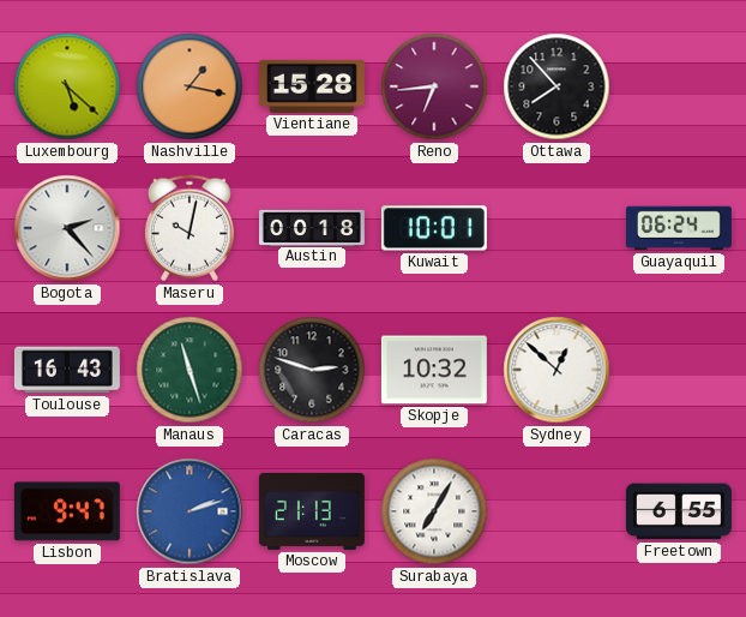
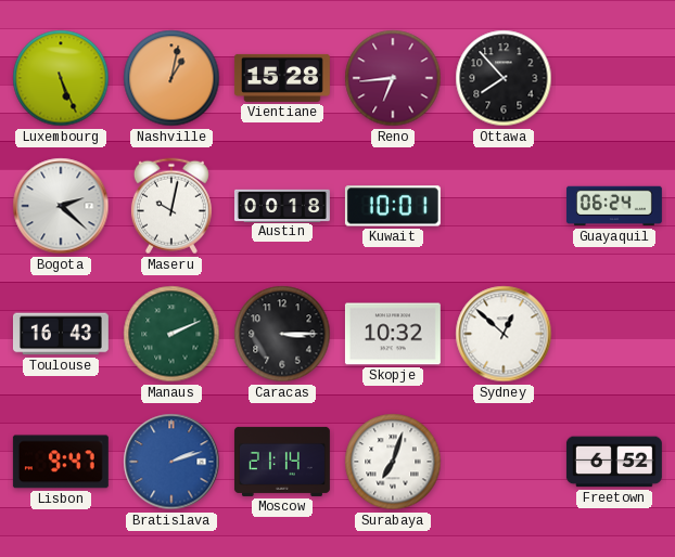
Luxembourg: 5:22 -> 5:26
Nashville: 1:17 -> 1:02
Bogota: 2:23 -> 2:22
Manaus: 11:27 -> 2:11
Caracas: 2:48 -> 3:15
Moscow: 21:13 -> 21:14
Surabaya: 7:05 -> 7:03
Freetown: 6:55 -> 6:52
